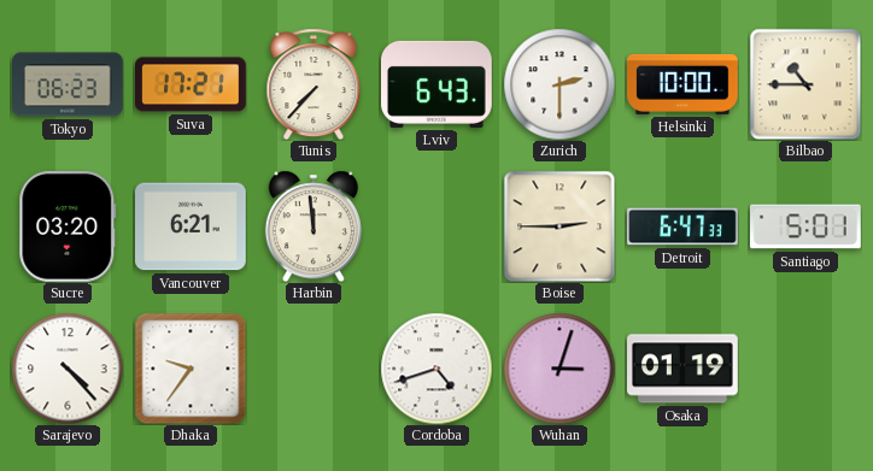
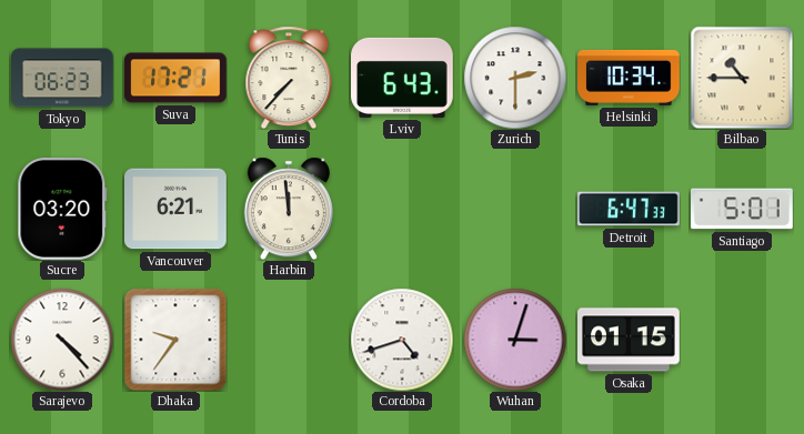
Helsinki: 10:00 -> 10:34
Boise: 2:45 -> none
Osaka: 01:19 -> 01:15
